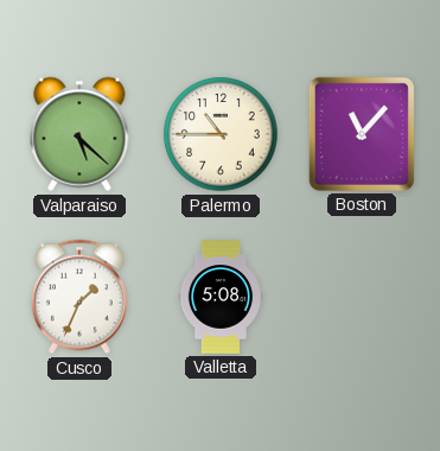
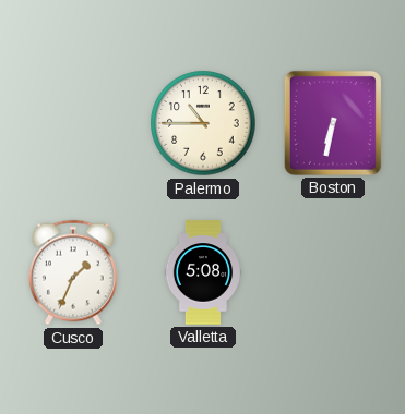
Valparaiso: 5:22 -> none
Boston: 11:07 -> 6:32
